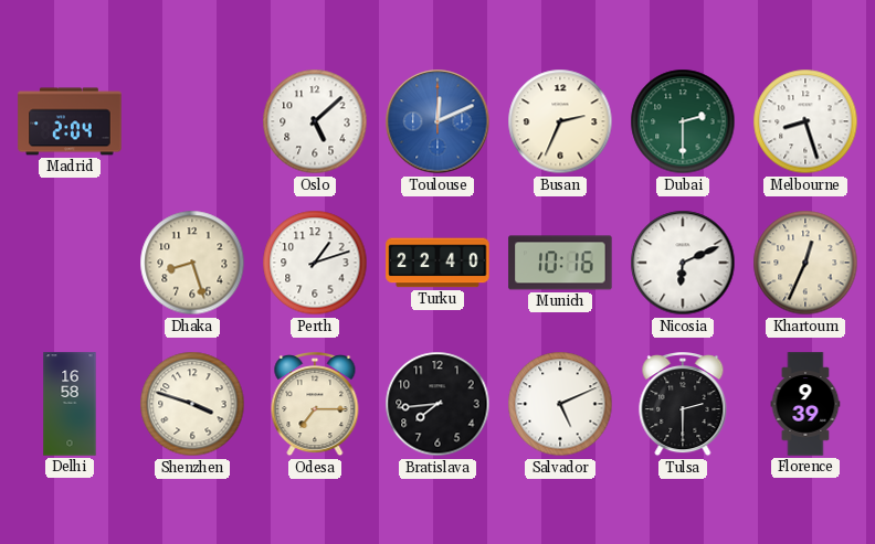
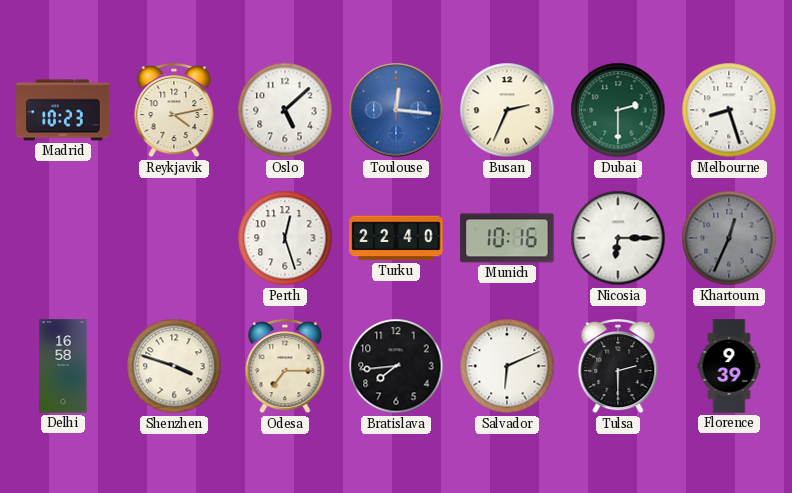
Madrid: 2:04 -> 10:23
Reykjavik: none -> 4:13
Toulouse: 12:11 -> 12:16
Dhaka: 8:27 -> none
Perth: 1:12 -> 12:27
Nicosia: 6:11 -> 6:15
Khartoum dial: cream -> grey
Salvador: 5:11 -> 6:11
